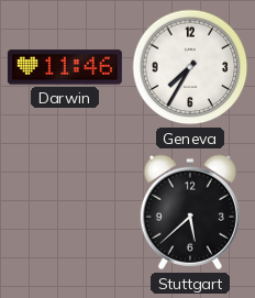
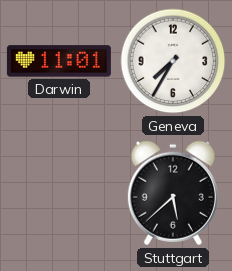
Darwin: 11:46 -> 11:01
